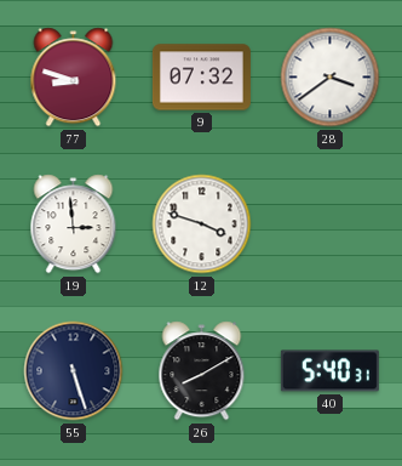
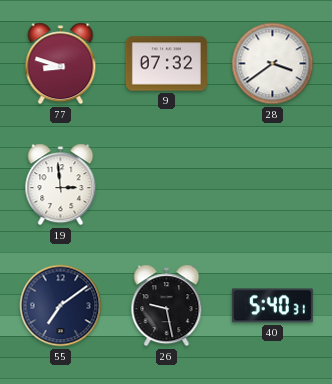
12: 3:48 -> none
55: 5:27 -> 7:09
26: 8:10 -> 9:28
